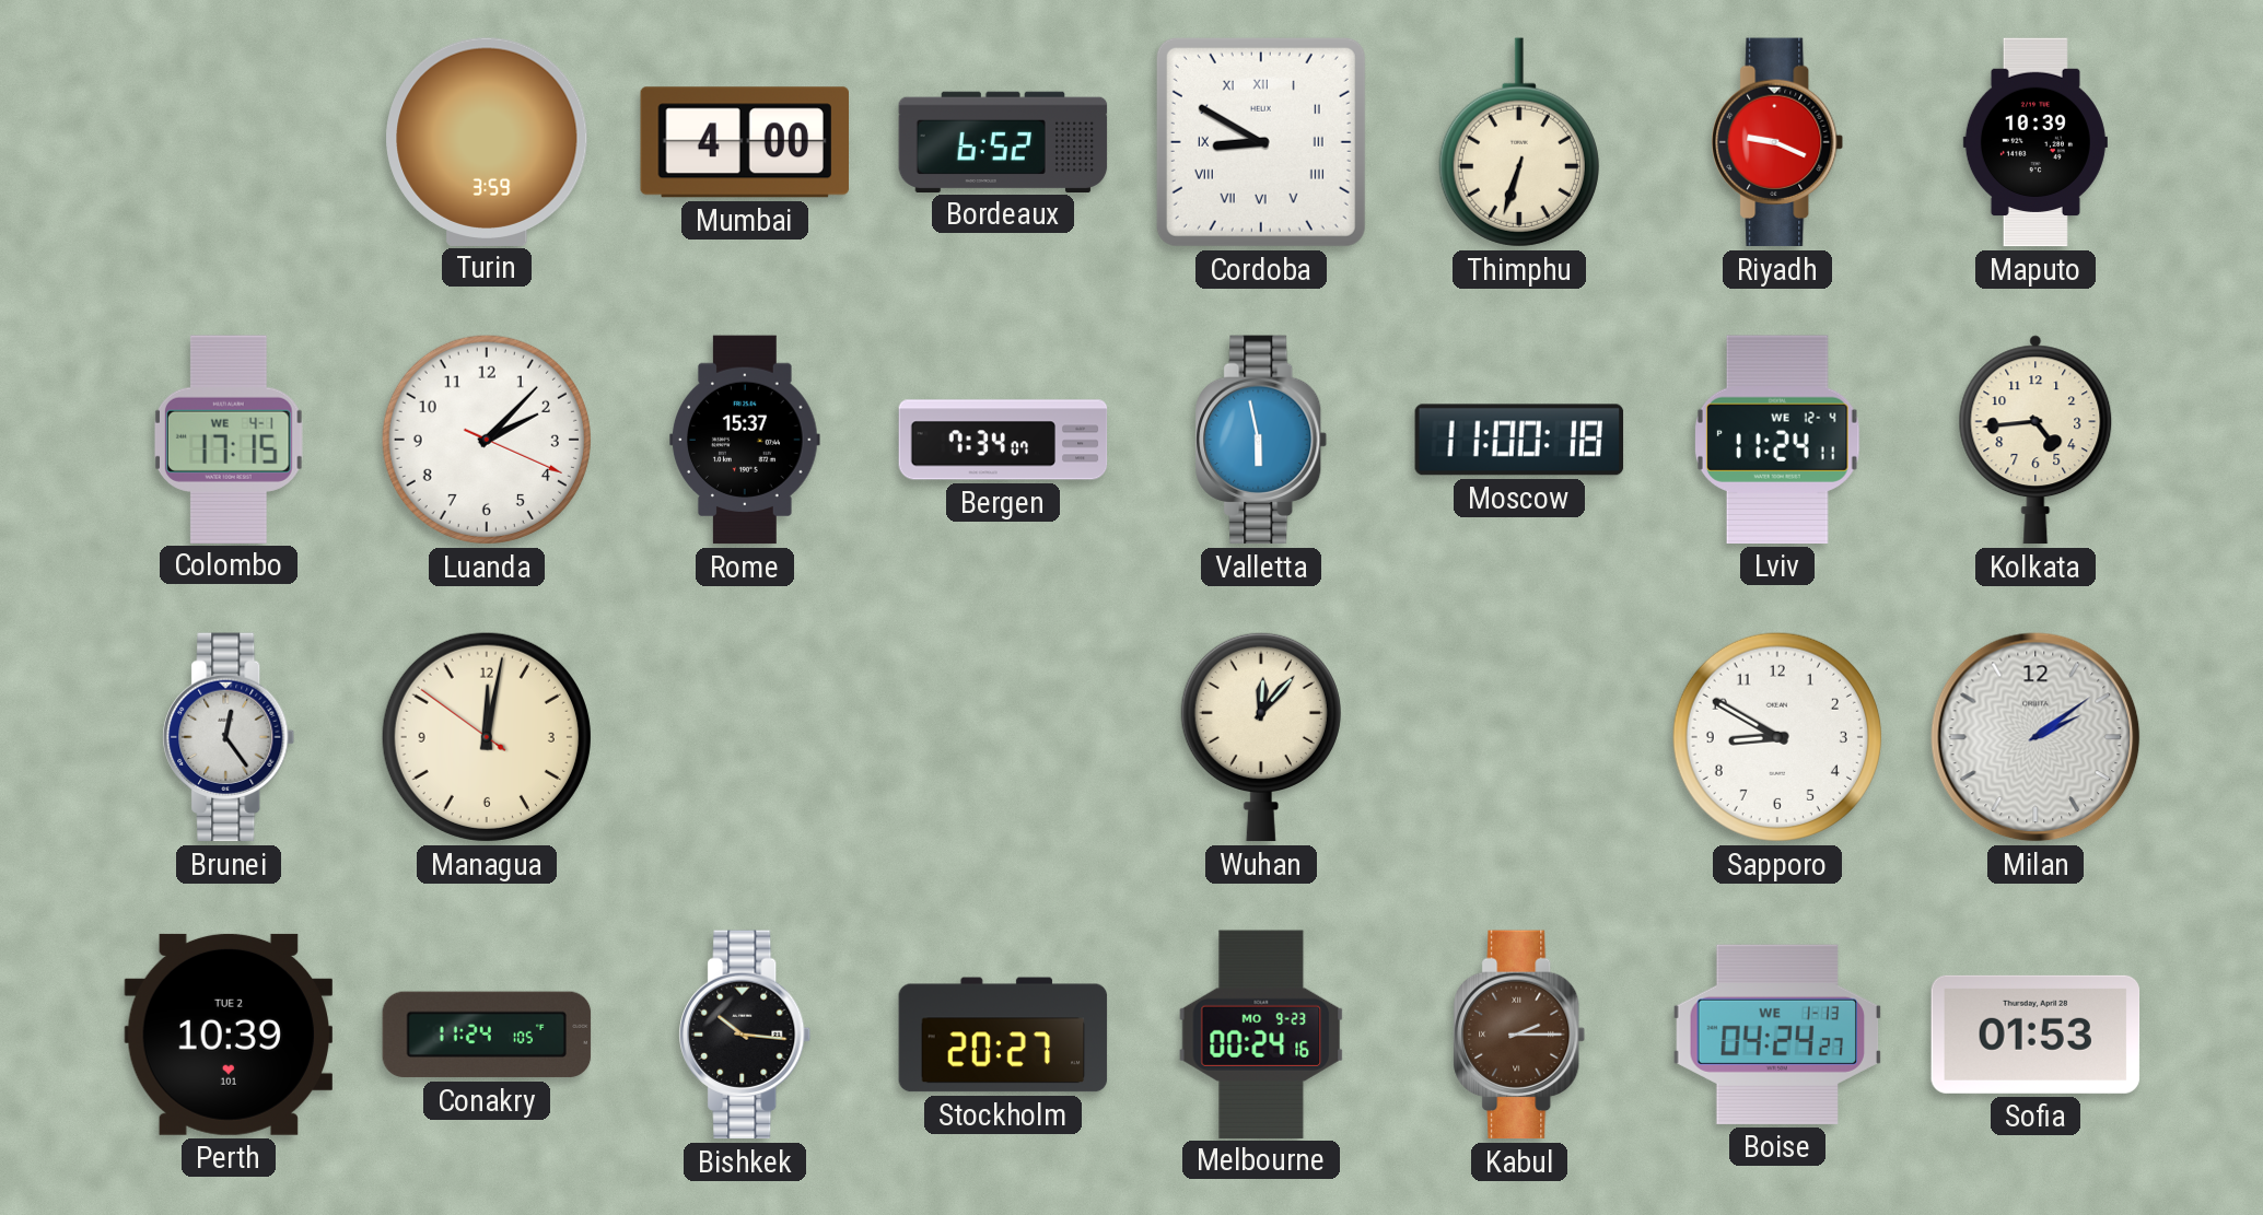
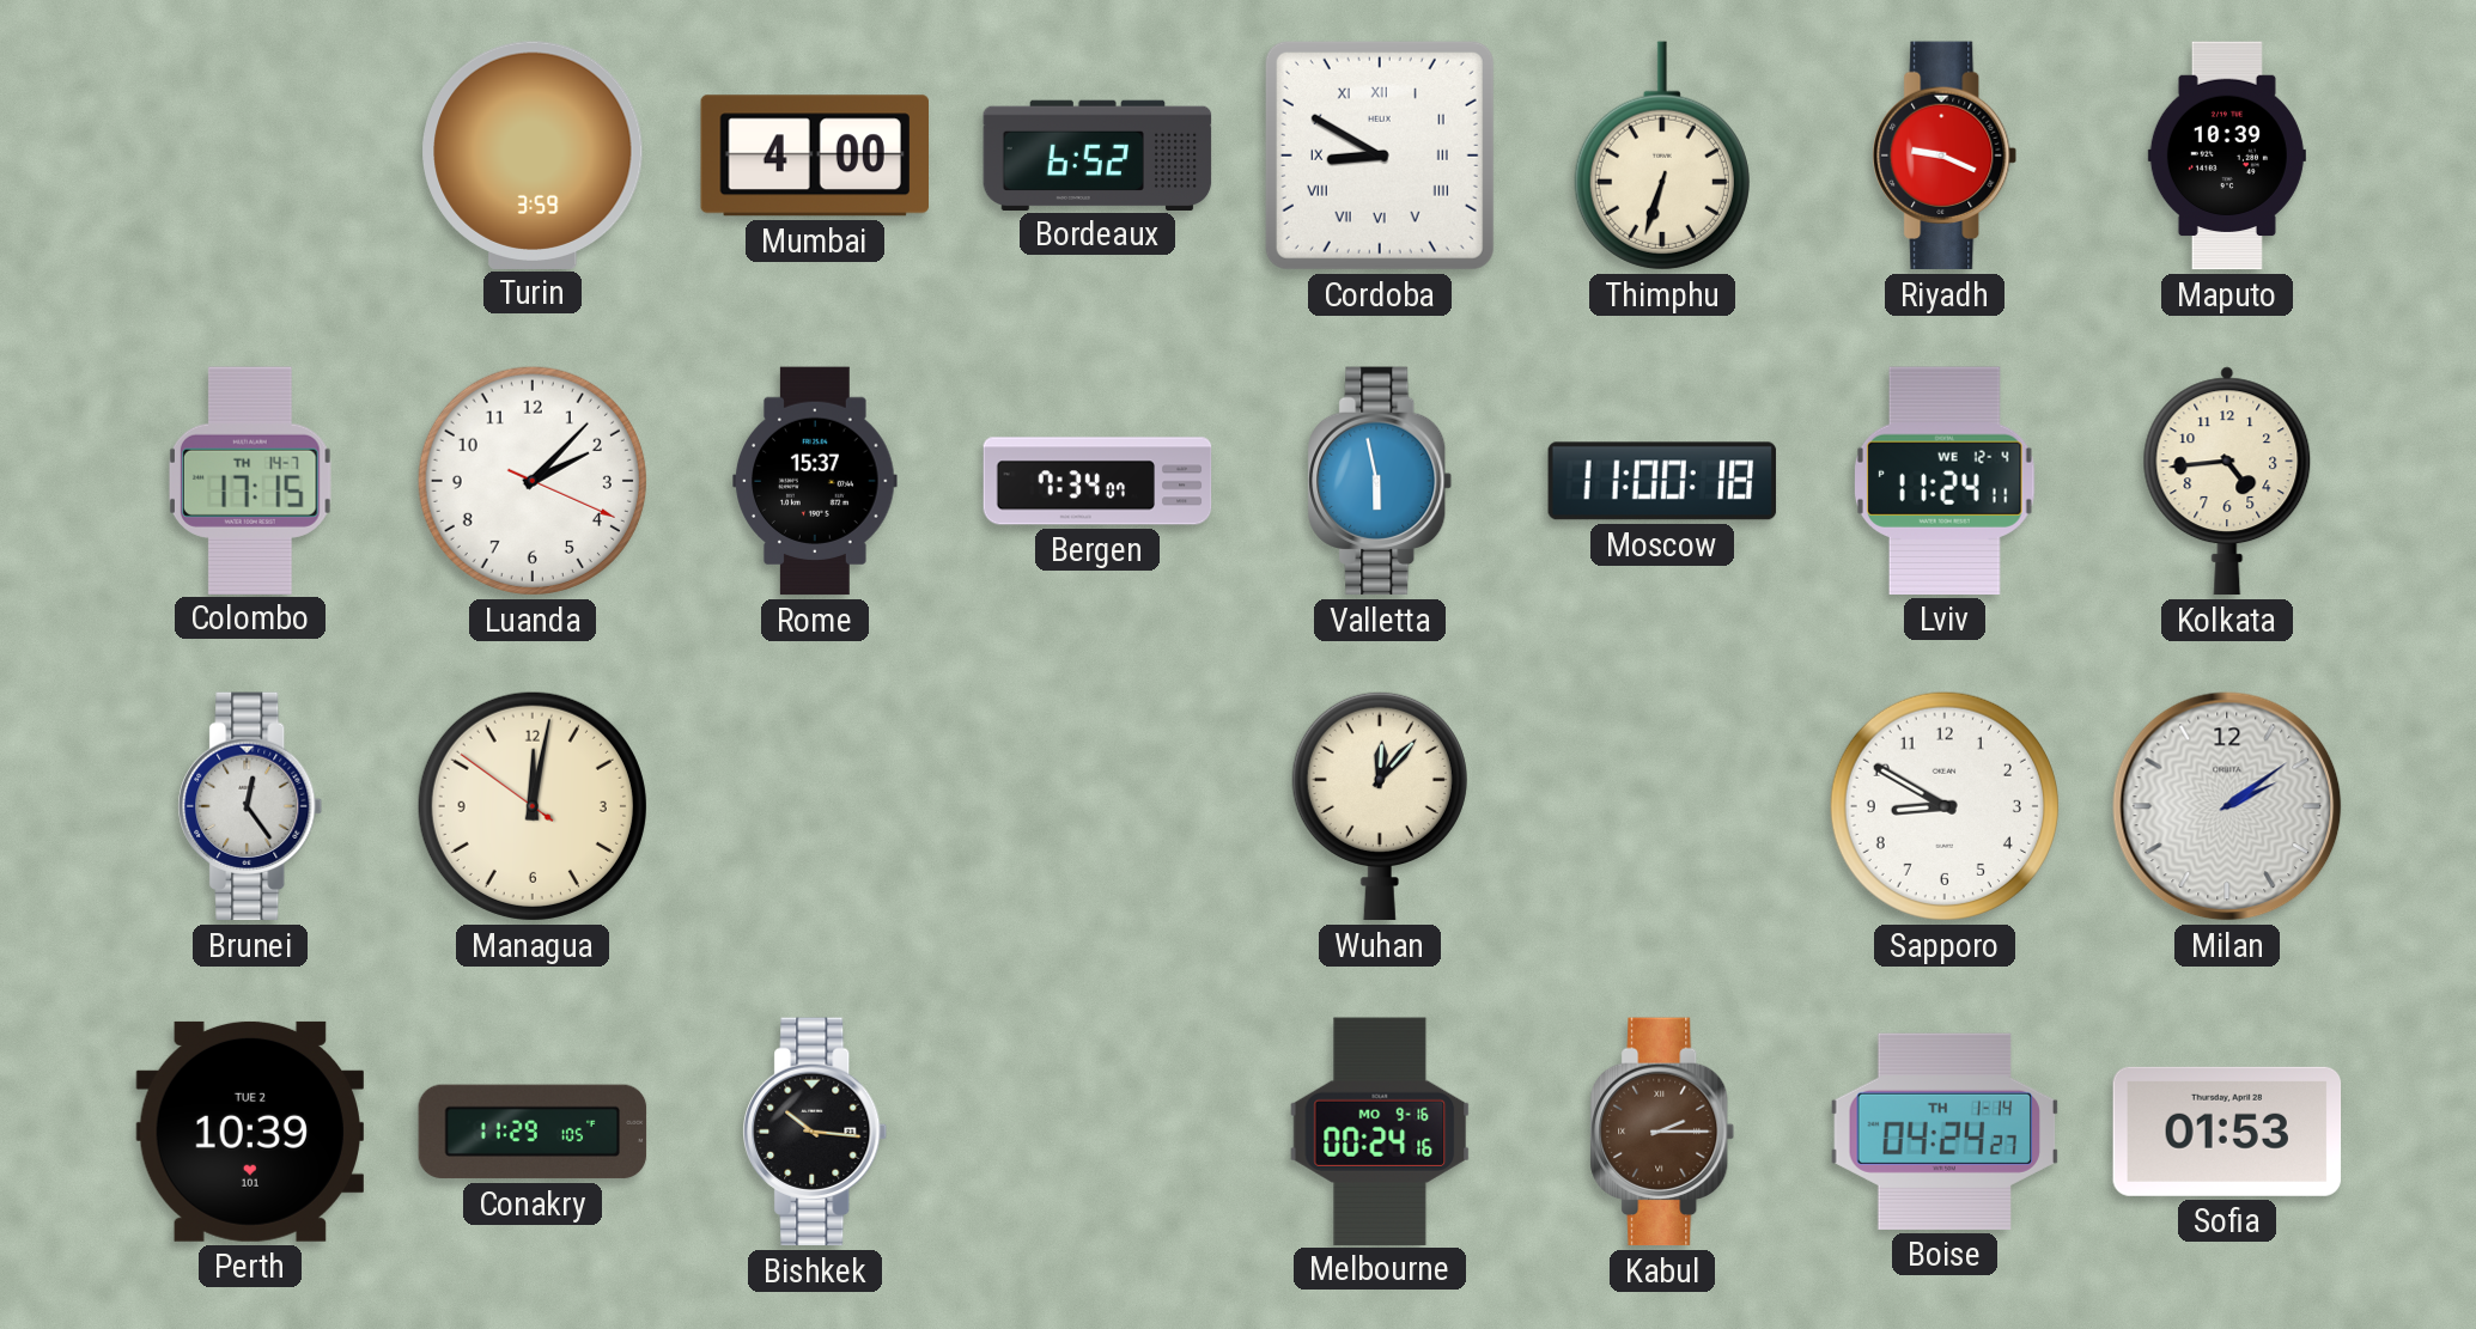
Colombo date: WE 4-1 -> TH 14-7
Conakry: 11:24 -> 11:29
Stockholm: 20:27 -> none
Melbourne date: MO 9-23 -> MO 9-16
Boise date: WE 1-13 -> TH 1-14
